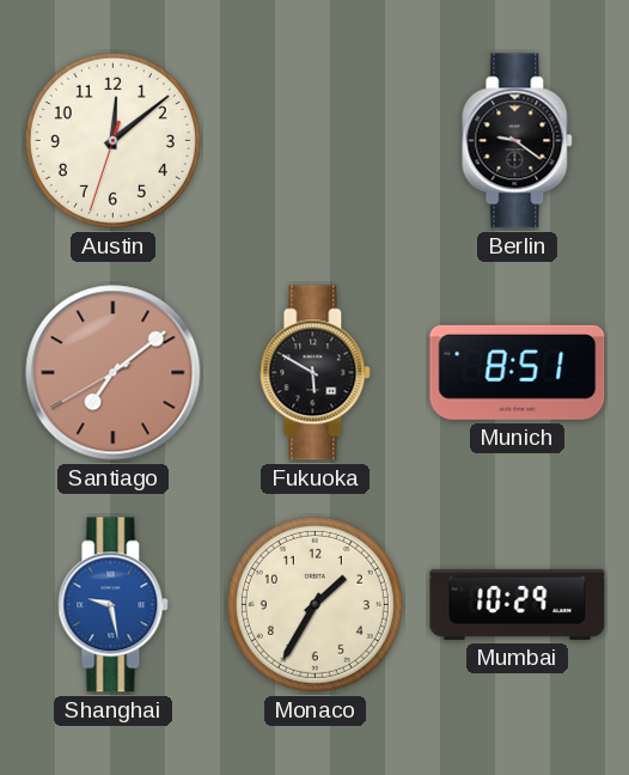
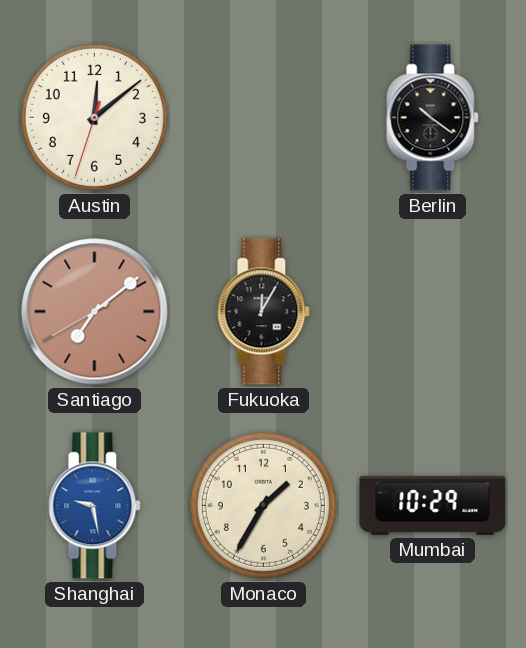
Berlin: 9:21 -> 10:21
Fukuoka: 5:50 -> 12:05
Munich: 8:51 -> none
